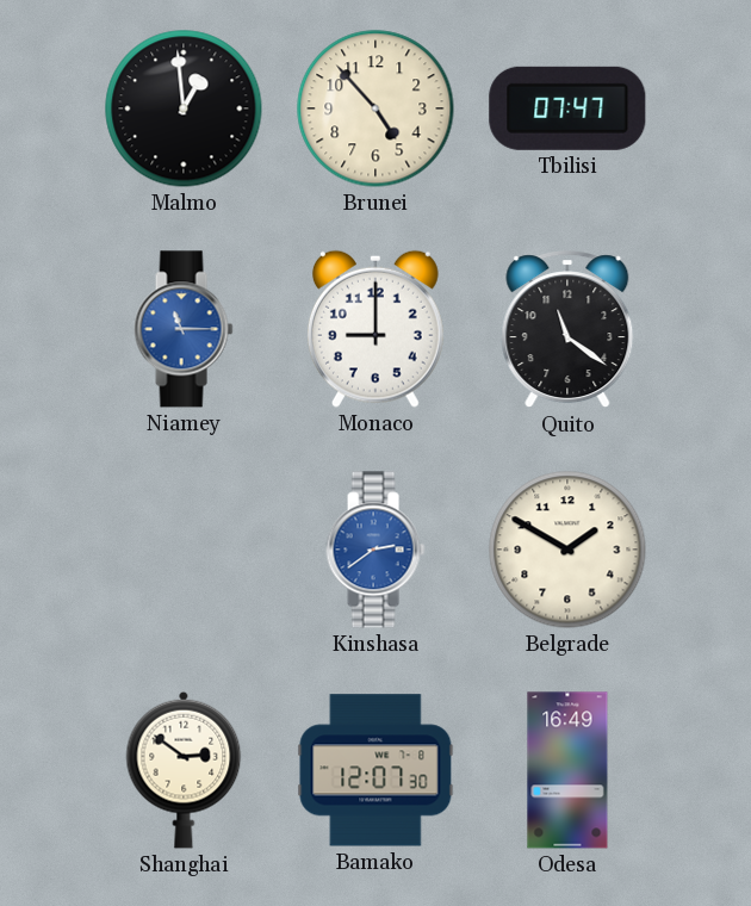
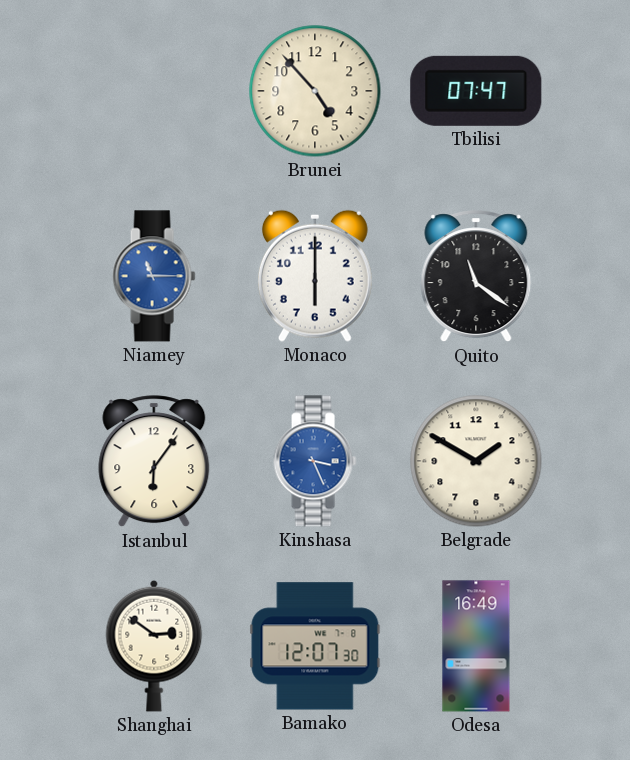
Malmo: 12:59 -> none
Monaco: 9:00 -> 6:00
Istanbul: none -> 6:06
Kinshasa: 2:39 -> 3:26
